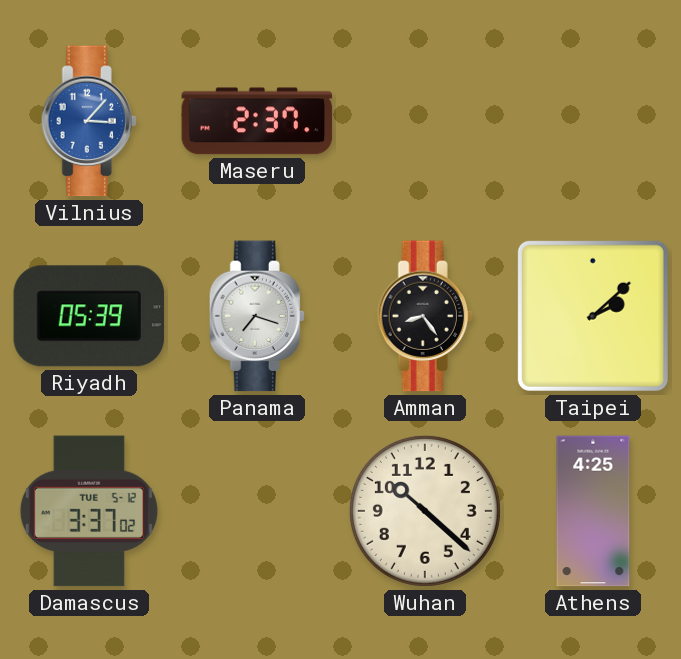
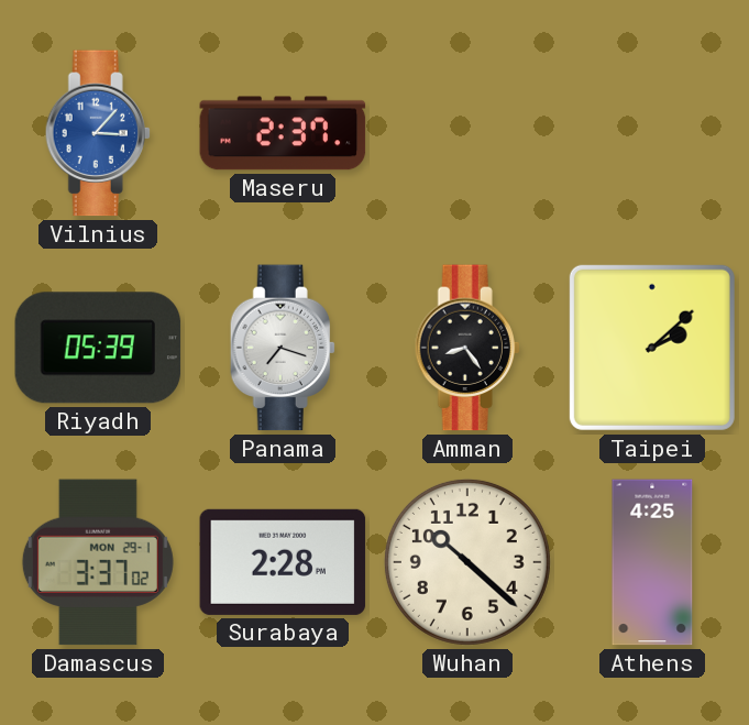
Damascus date: TUE 5-12 -> MON 29-1
Surabaya: none -> 2:28
